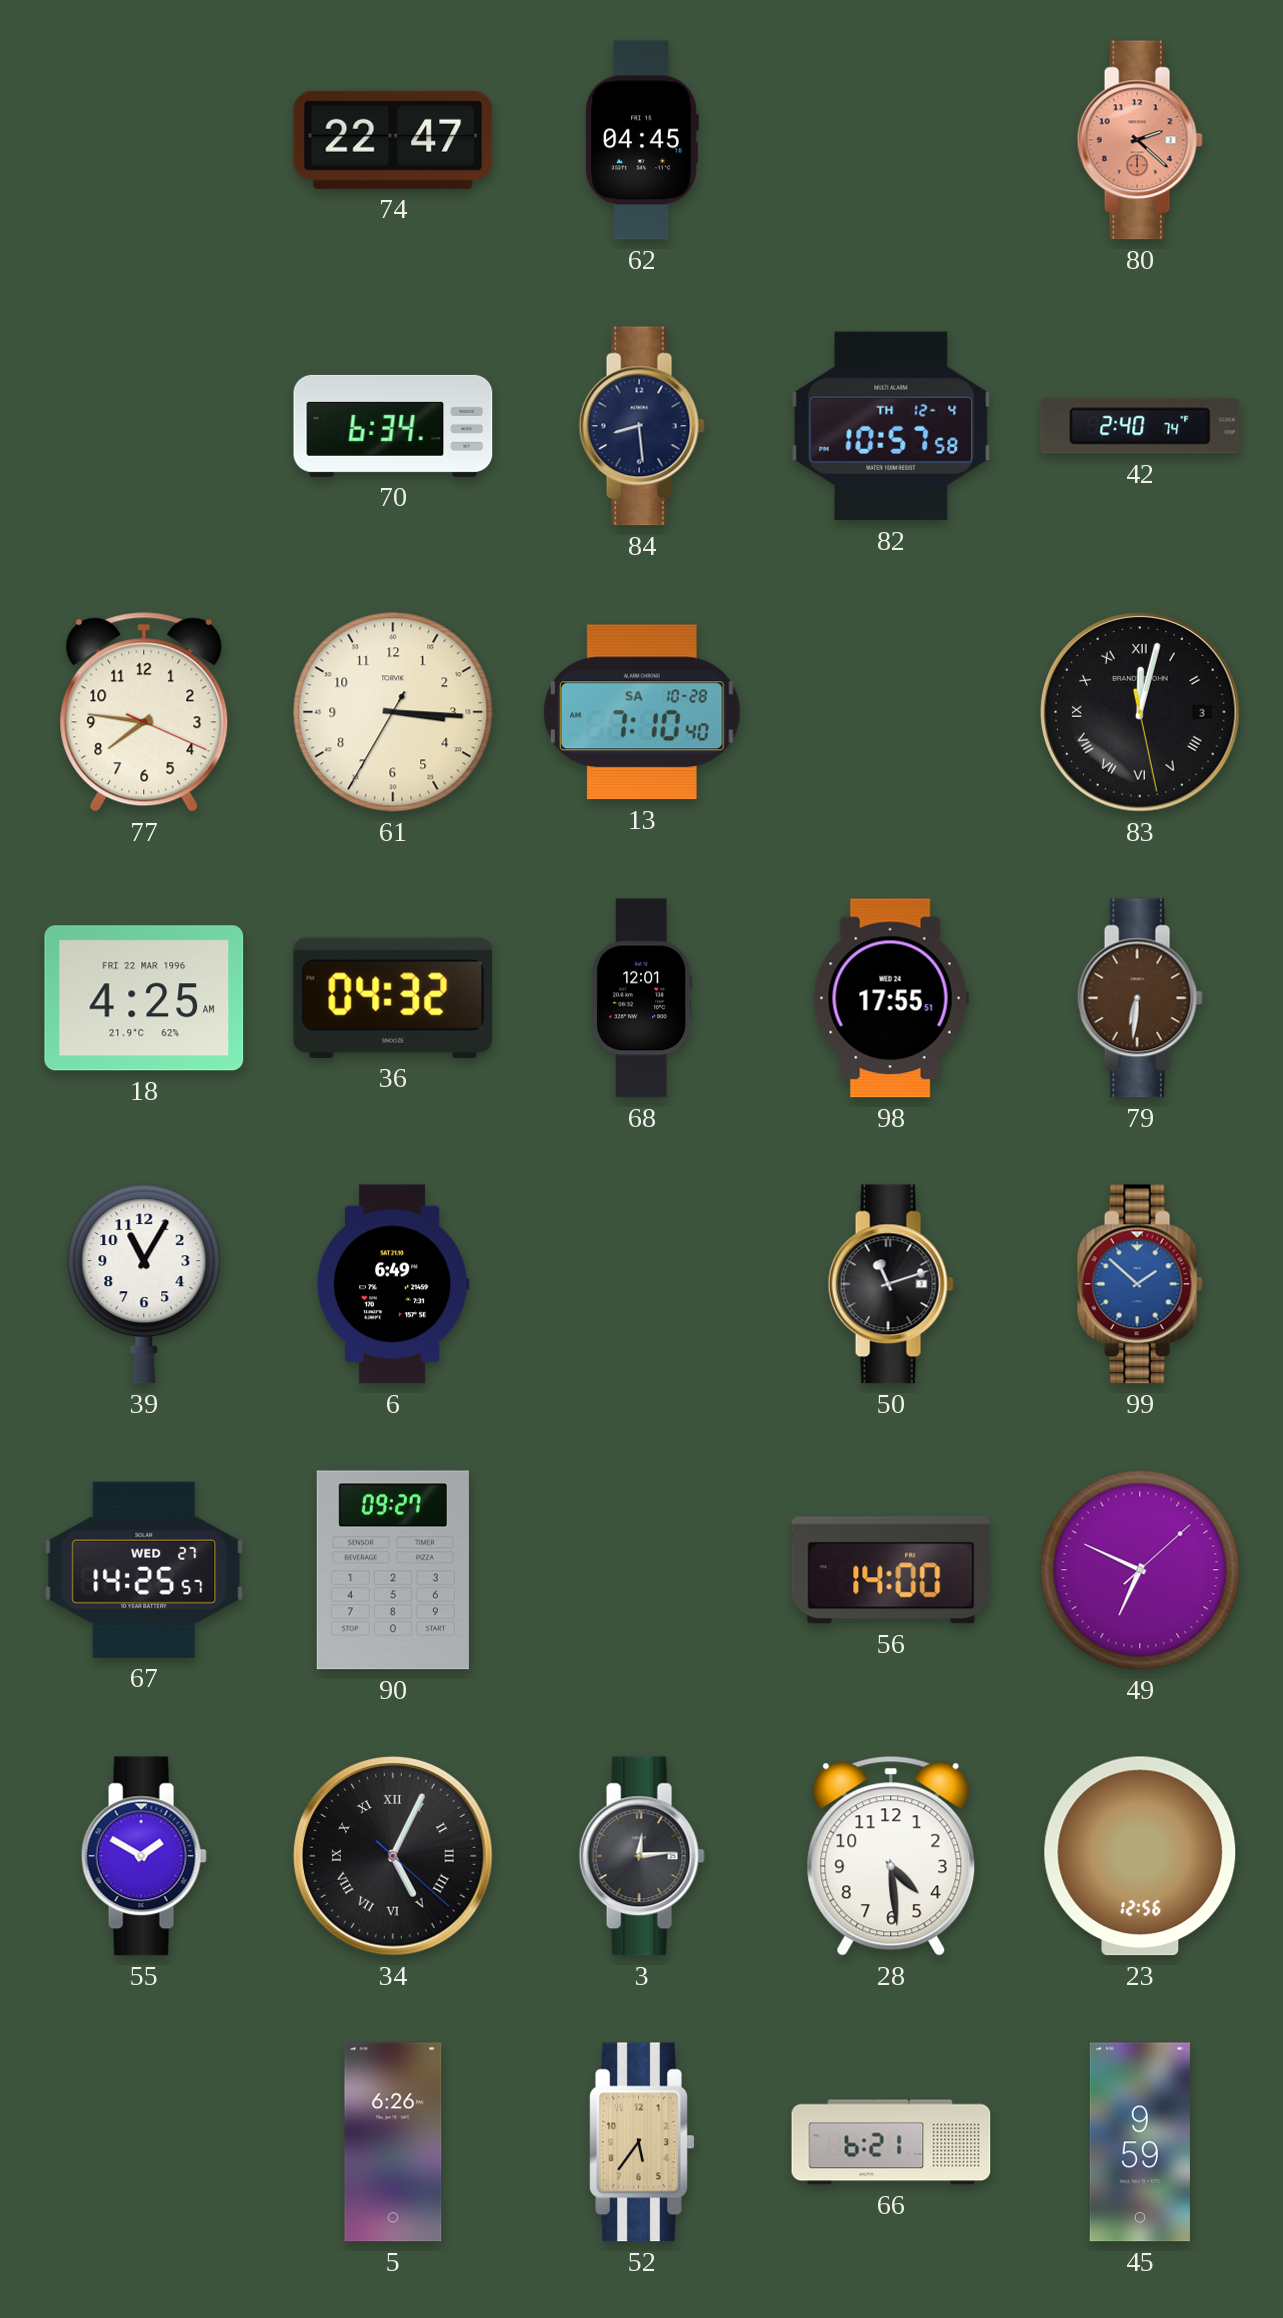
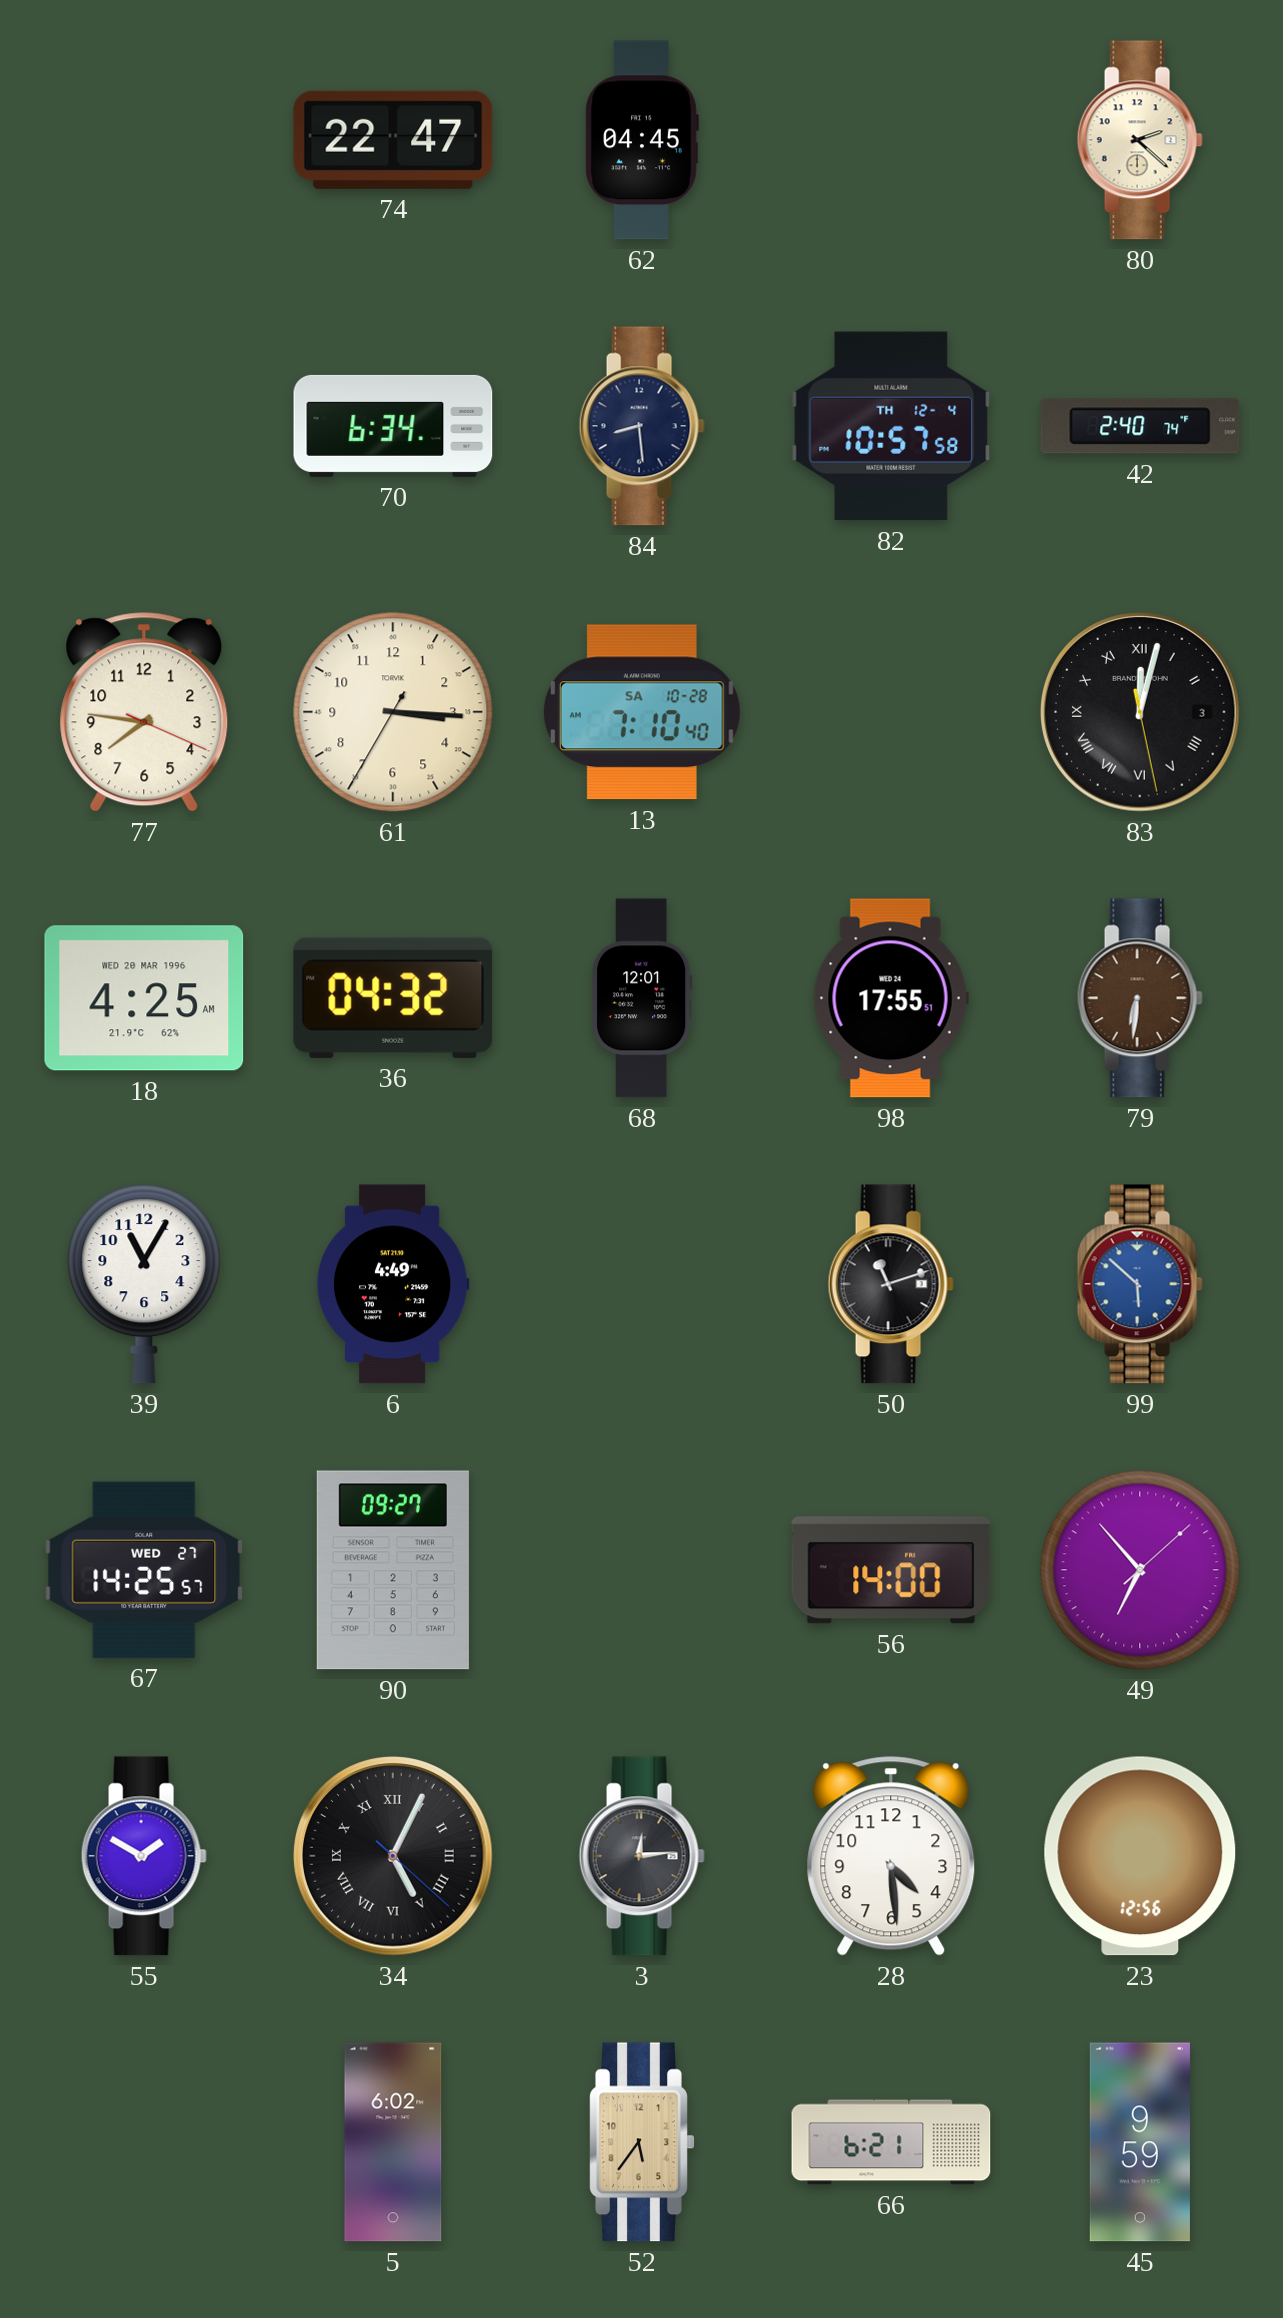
80 dial: salmon -> cream
18 date: FRI 22 MAR 1996 -> WED 20 MAR 1996
6: 6:49 -> 4:49
99: 1:52 -> 5:52
49: 6:49 -> 6:53
5: 6:26 -> 6:02
